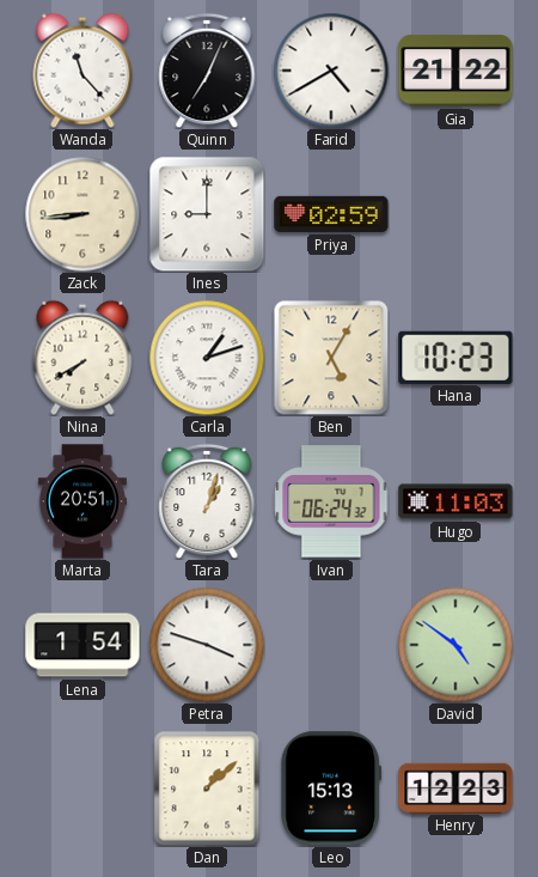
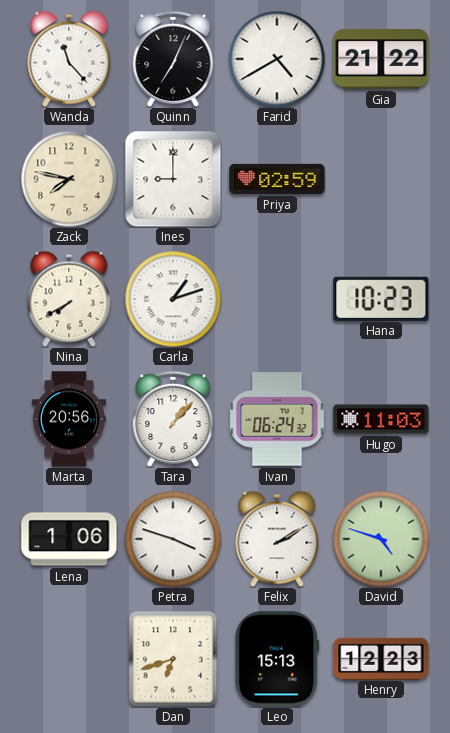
Zack: 8:44 -> 7:47
Ben: 5:05 -> none
Marta: 20:51 -> 20:56
Tara: 1:03 -> 1:07
Lena: 1:54 -> 1:06
Felix: none -> 2:10
David: 4:51 -> 4:48
Dan: 1:08 -> 6:42
